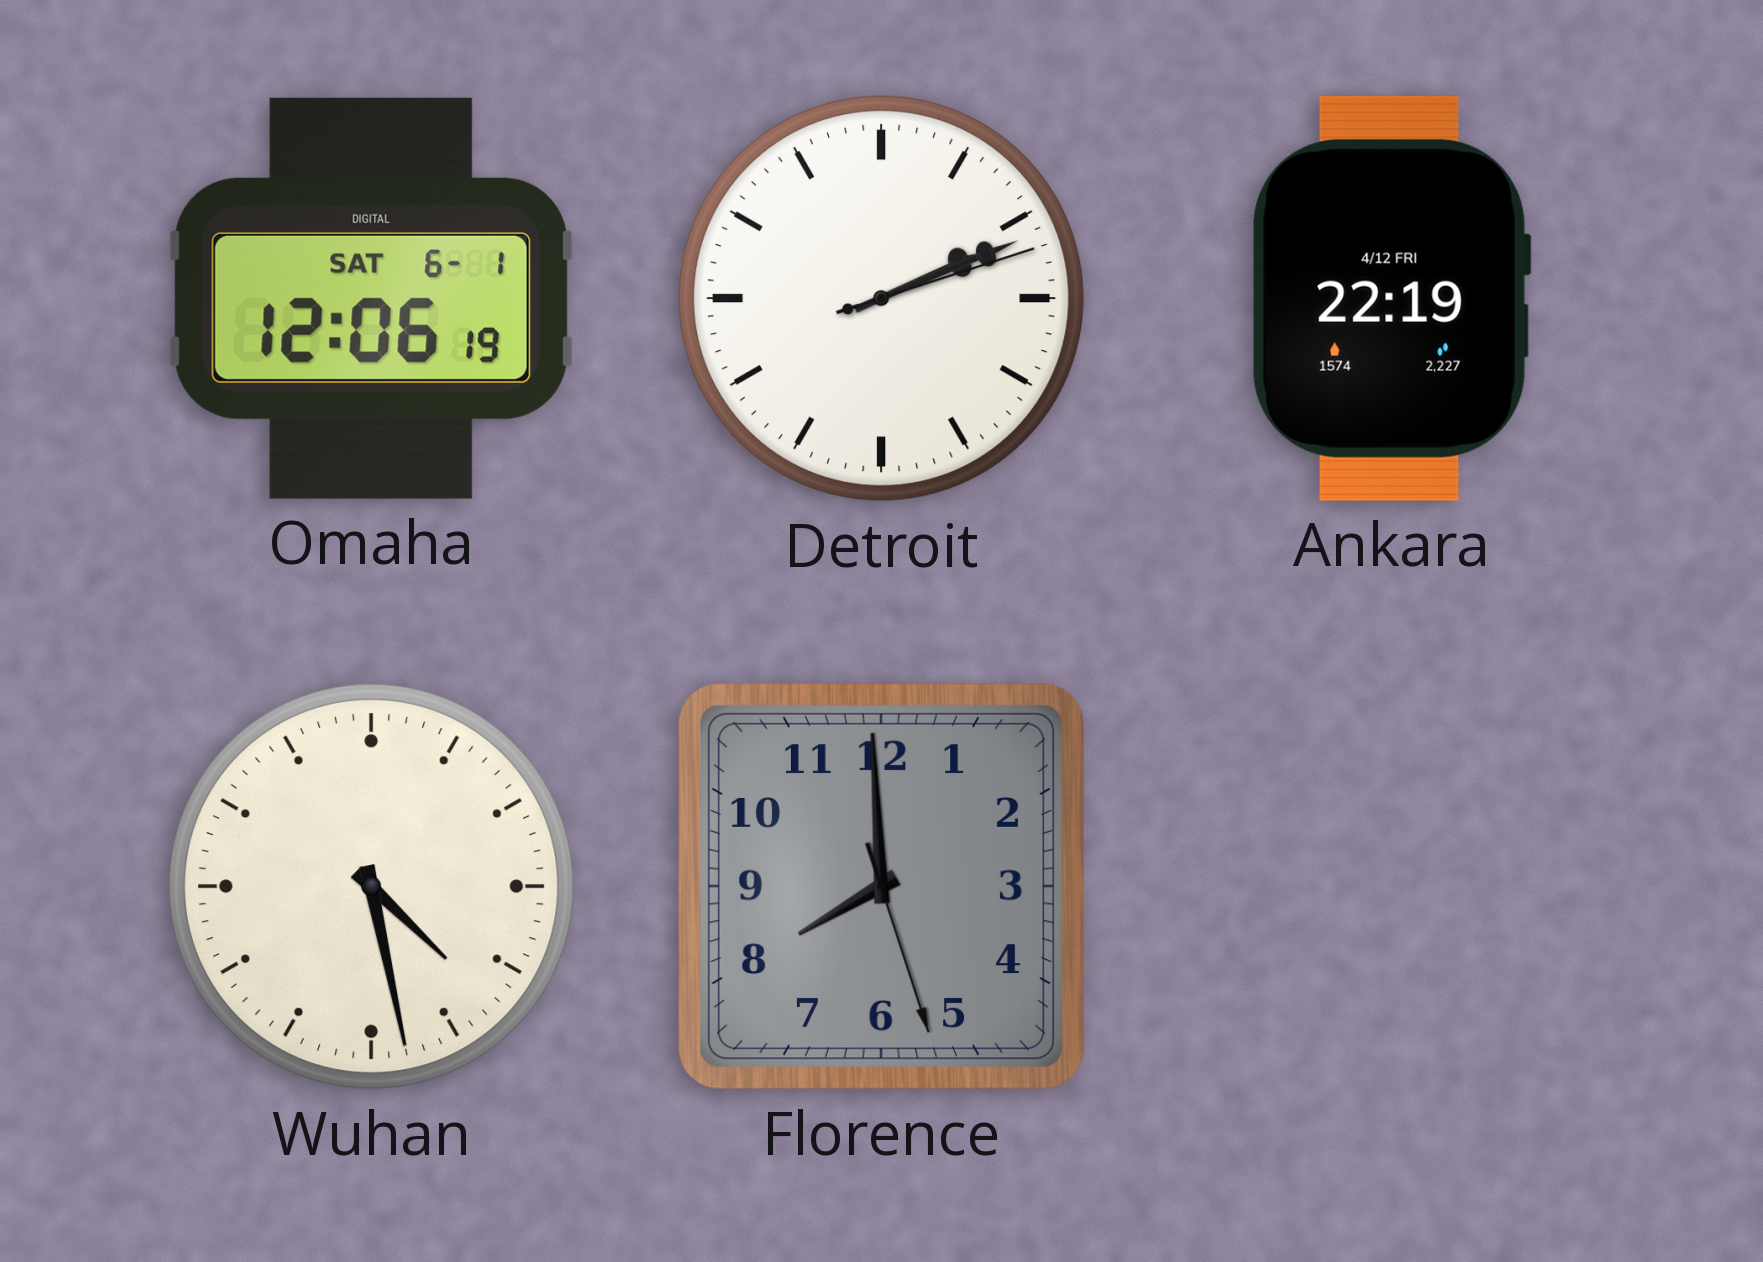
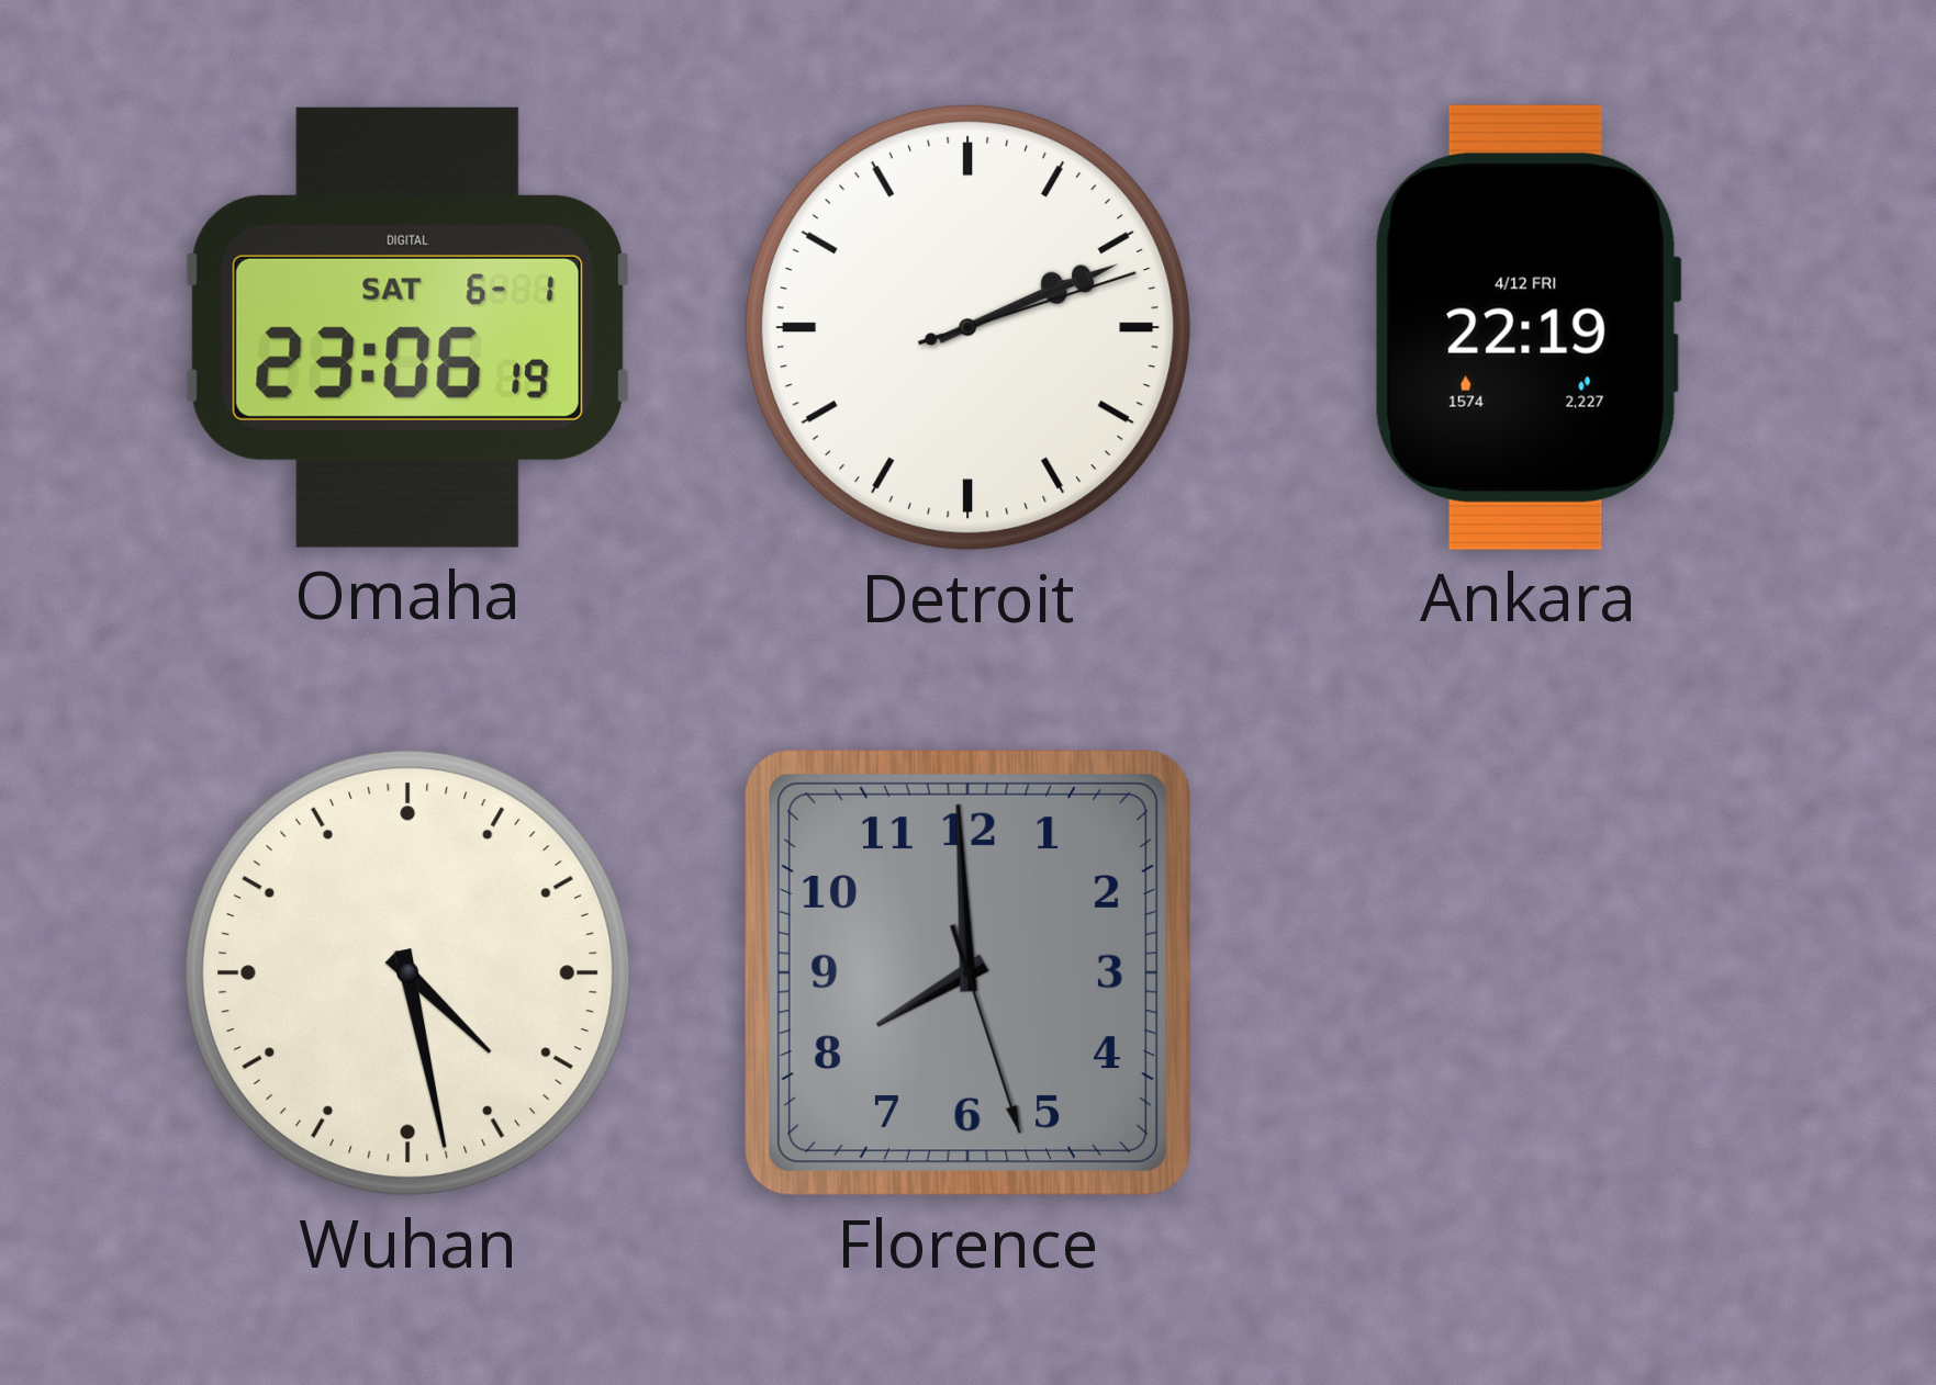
Omaha: 12:06 -> 23:06
